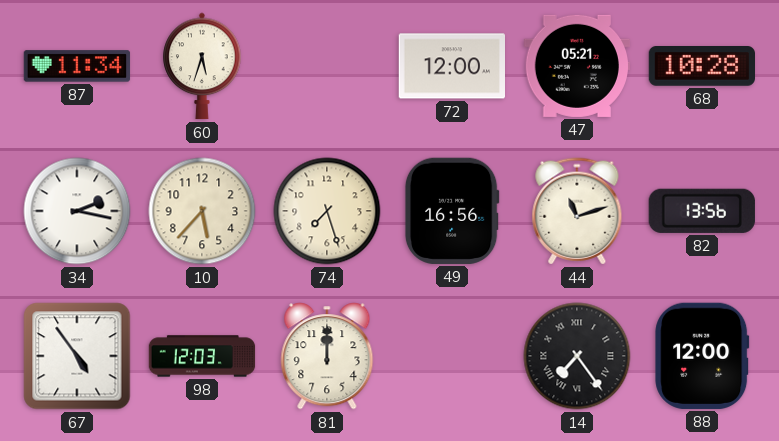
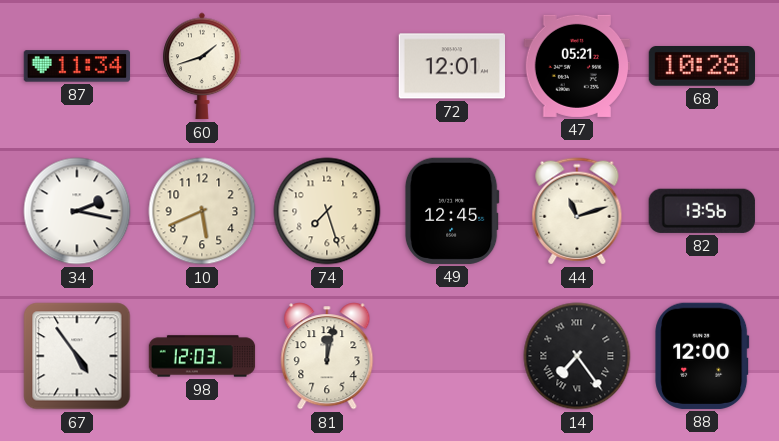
60: 5:33 -> 1:42
72: 12:00 -> 12:01
10: 5:37 -> 5:41
49: 16:56 -> 12:45
81: 12:00 -> 12:02
